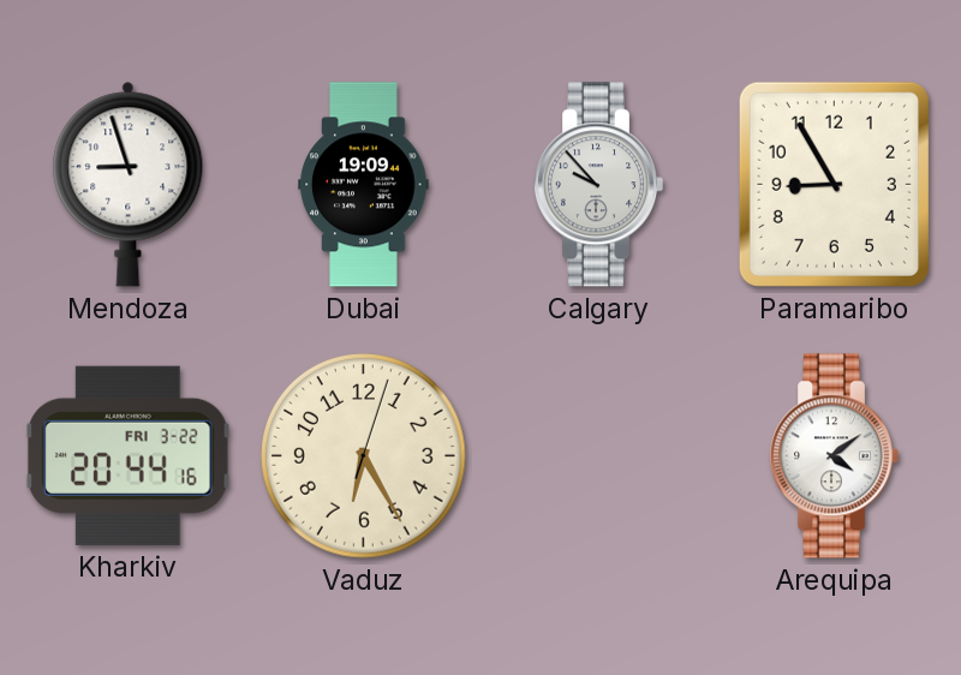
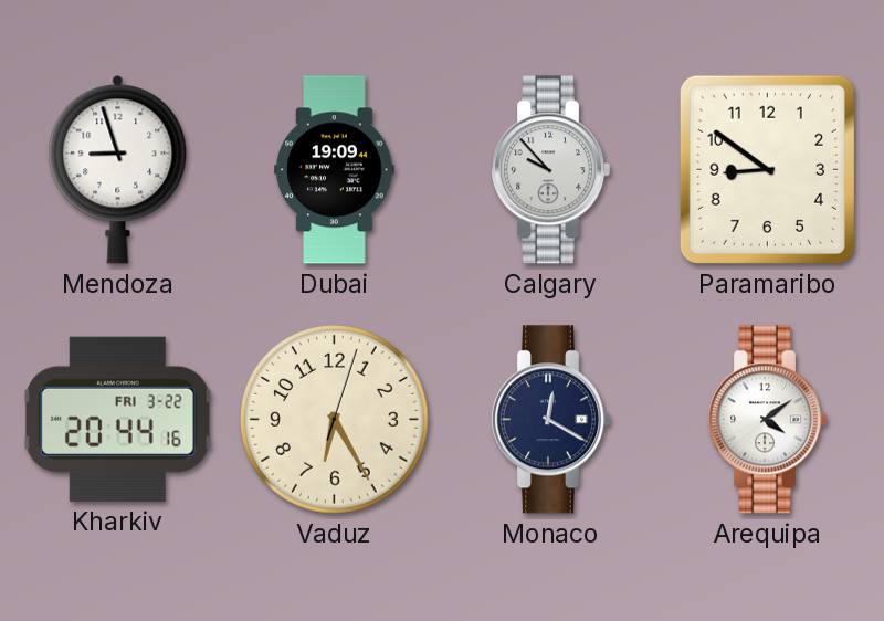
Paramaribo: 8:55 -> 8:51
Monaco: none -> 12:20
